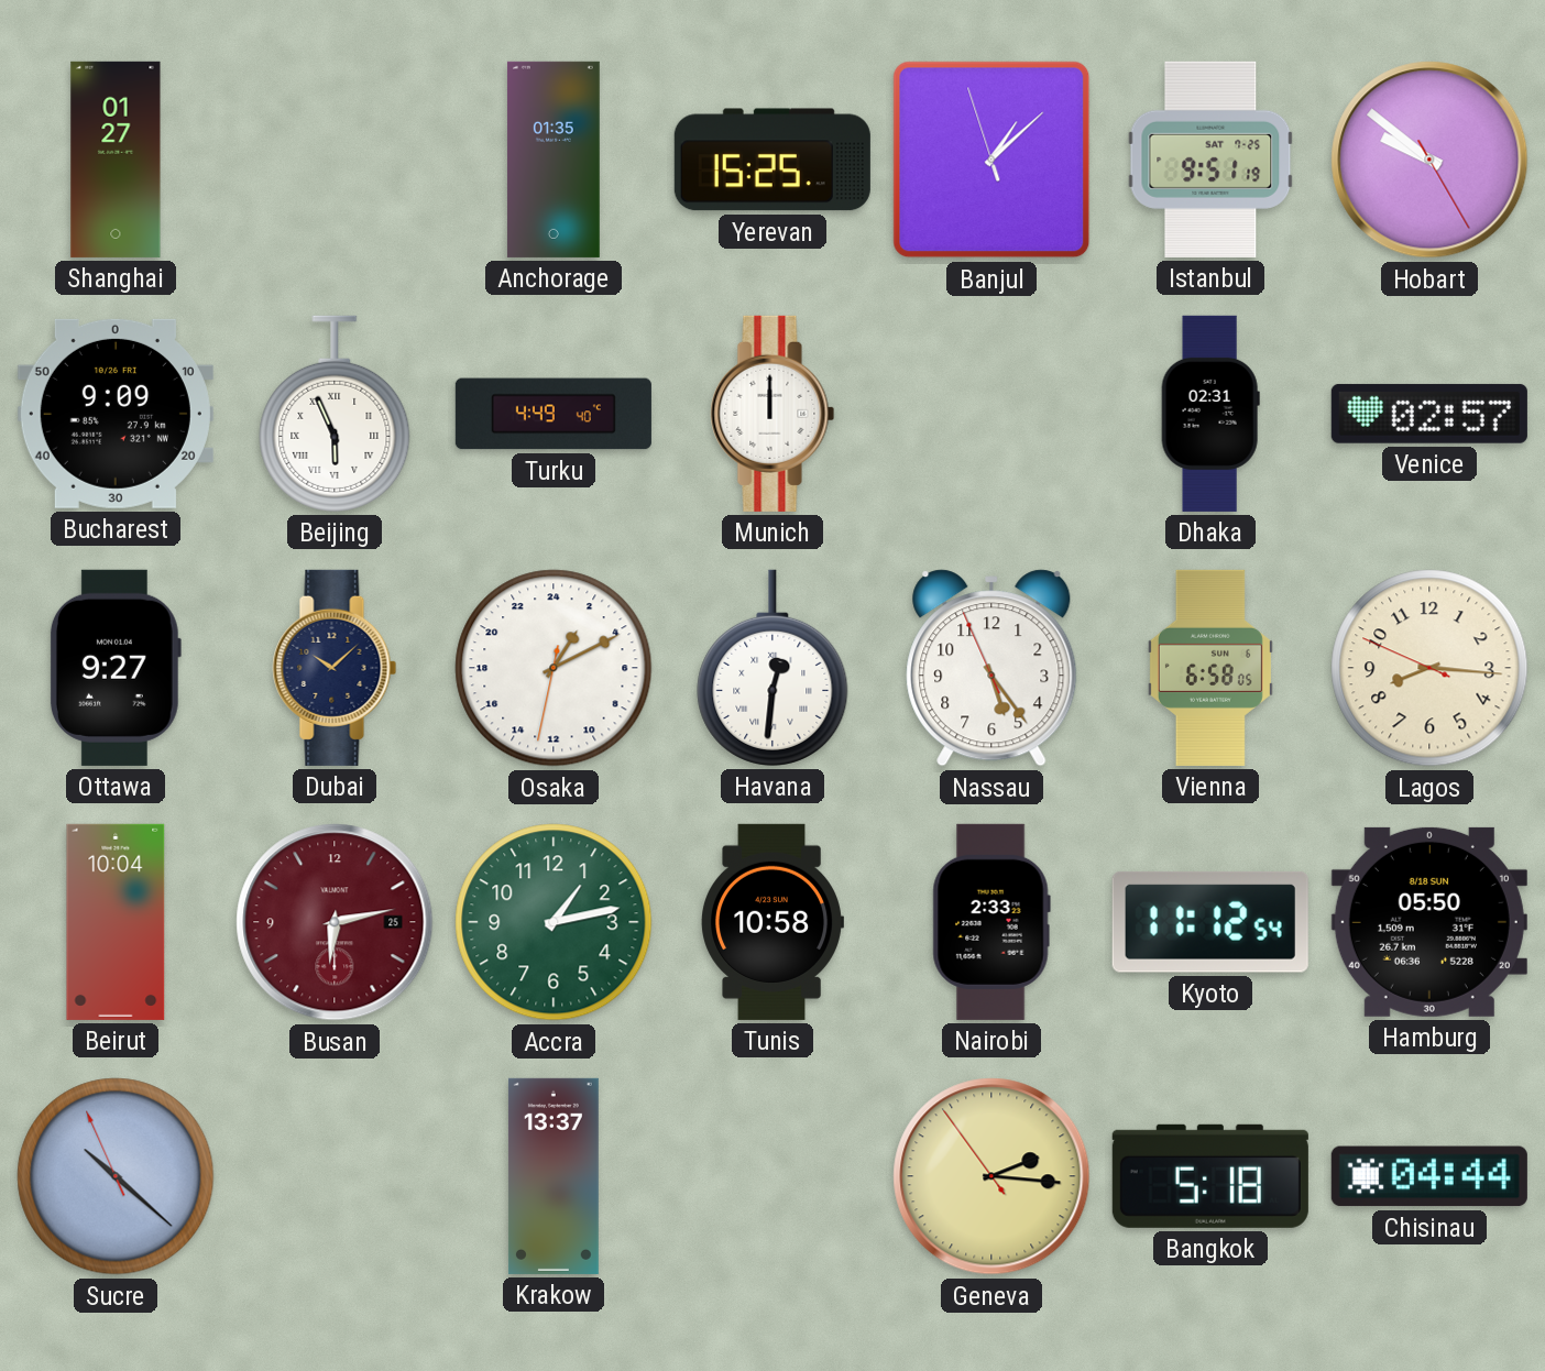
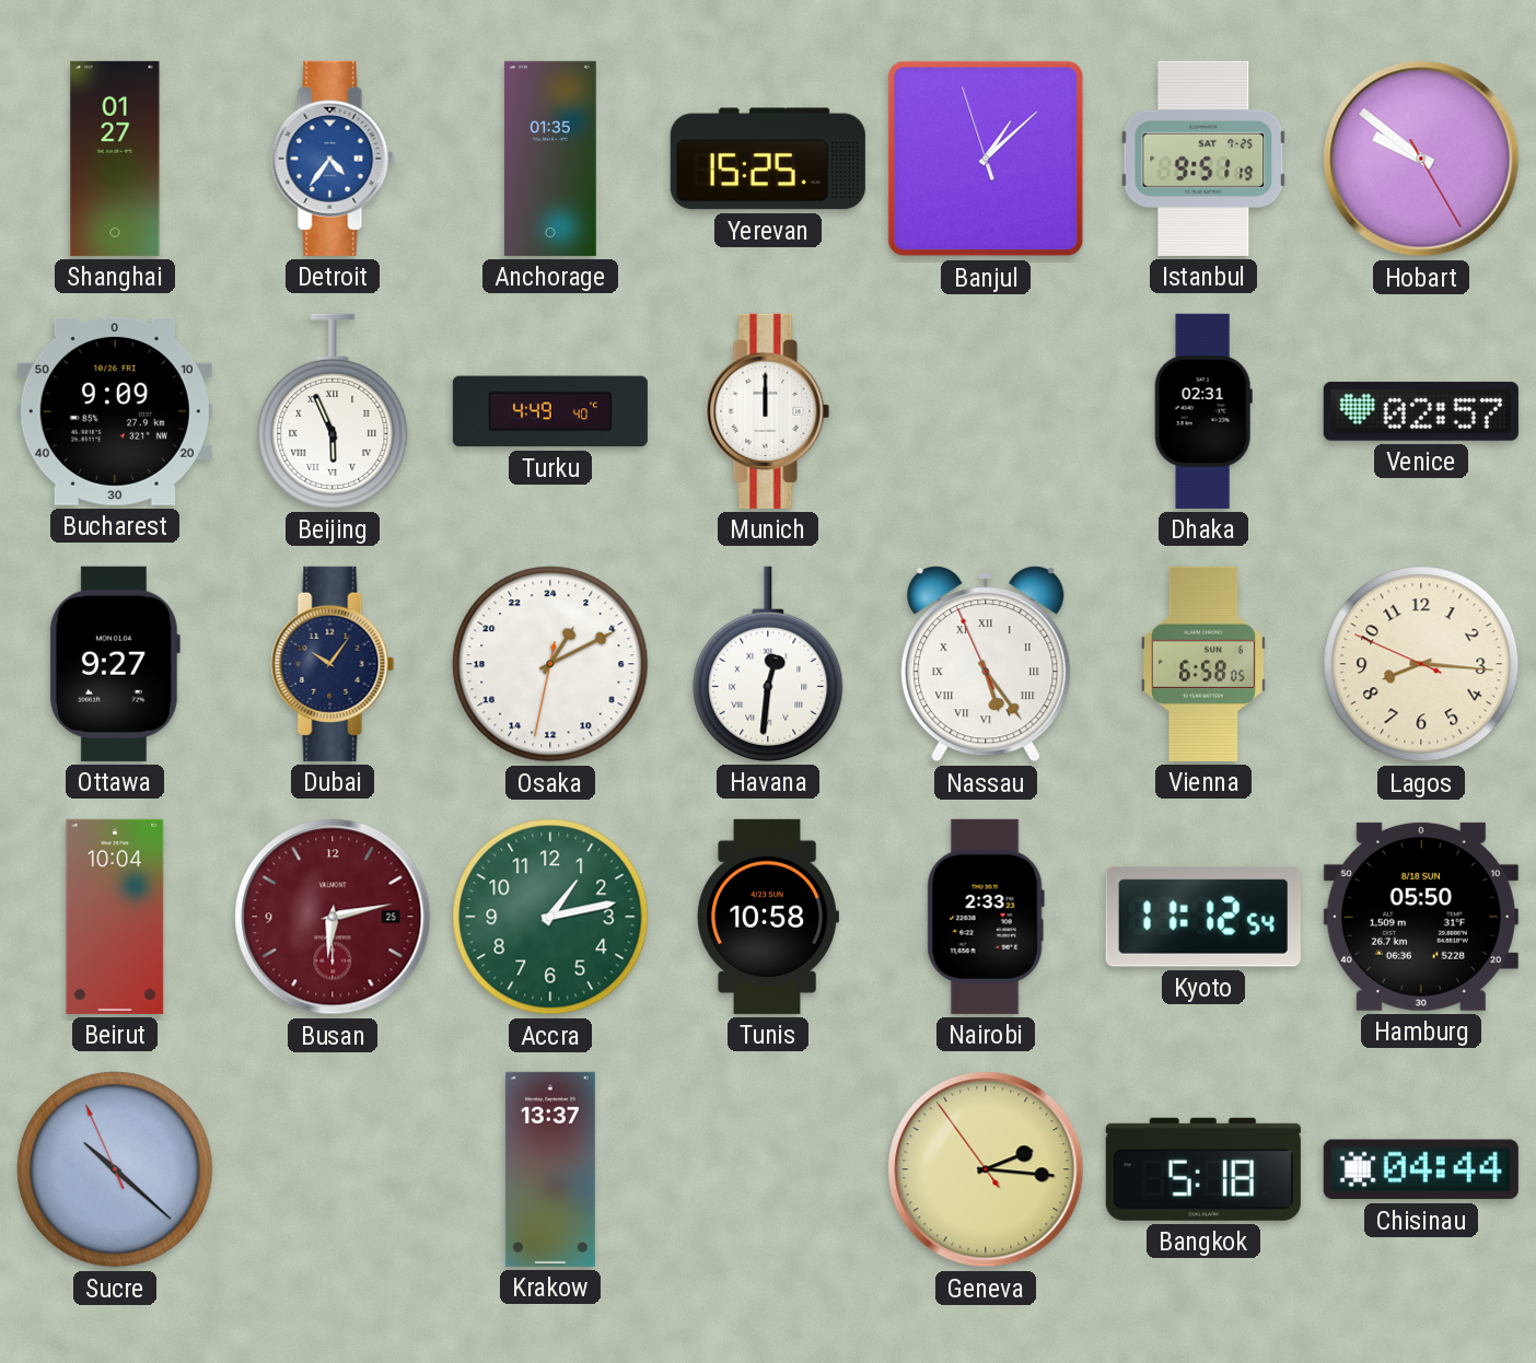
Detroit: none -> 4:36
Dubai: 10:08 -> 10:06
Nassau numerals: Arabic -> Roman
